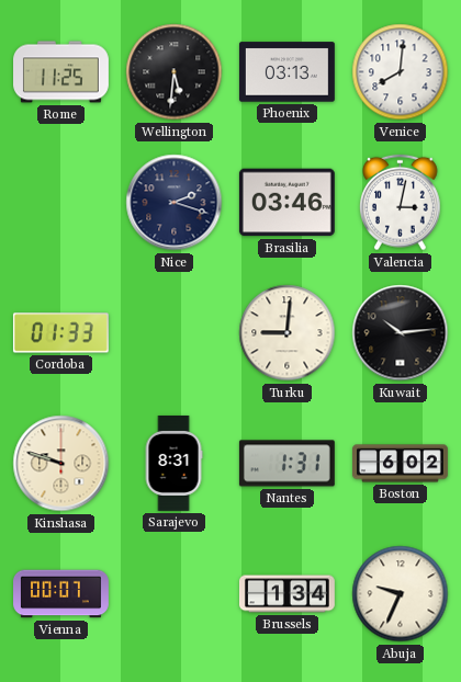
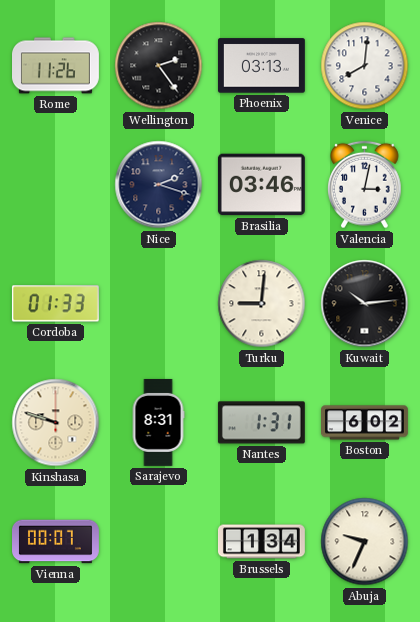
Rome: 11:25 -> 11:26
Wellington: 5:31 -> 2:24
